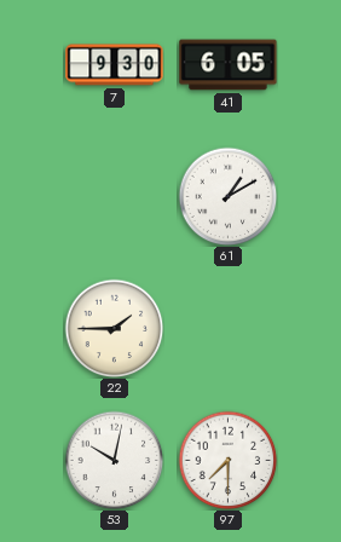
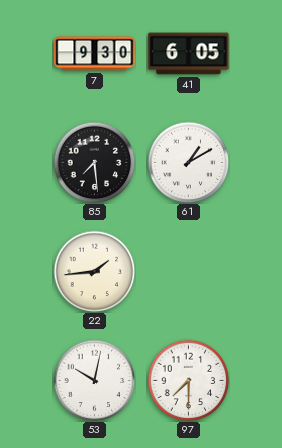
85: none -> 7:29
22: 1:45 -> 1:44
